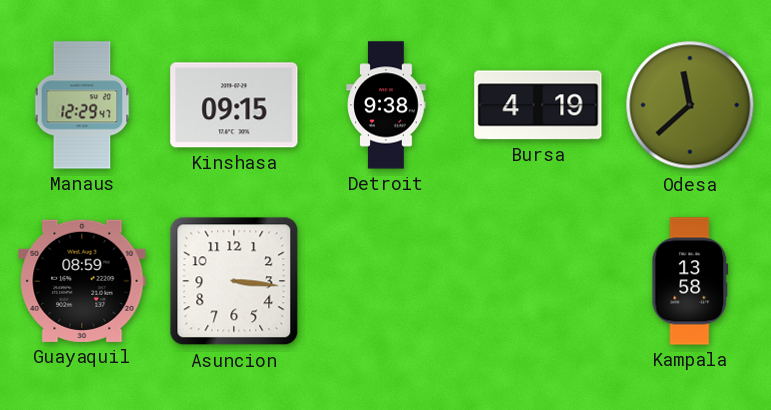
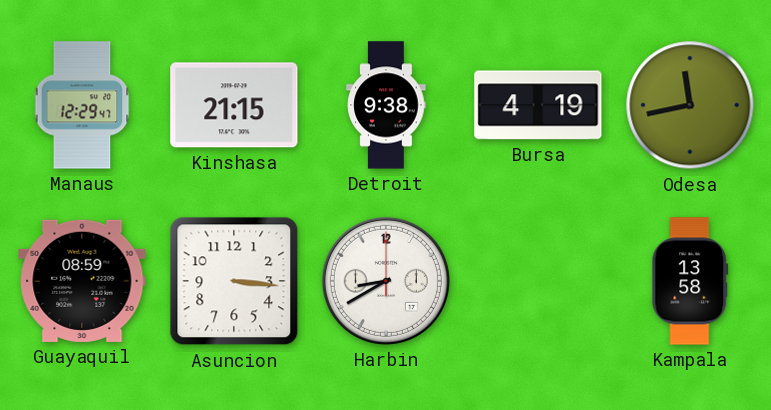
Kinshasa: 09:15 -> 21:15
Odesa: 11:38 -> 11:43
Harbin: none -> 8:40
